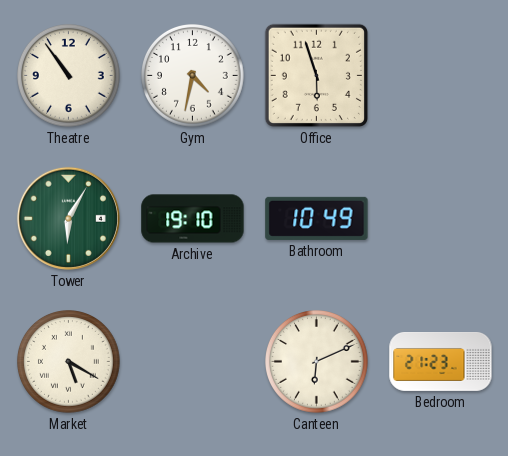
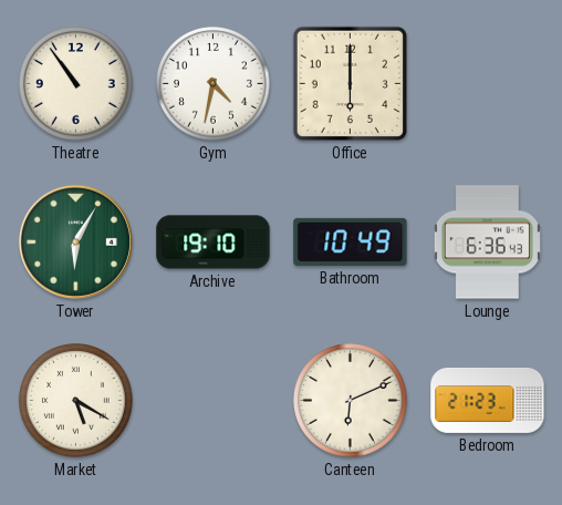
Office: 5:57 -> 6:00
Lounge: none -> 6:36
